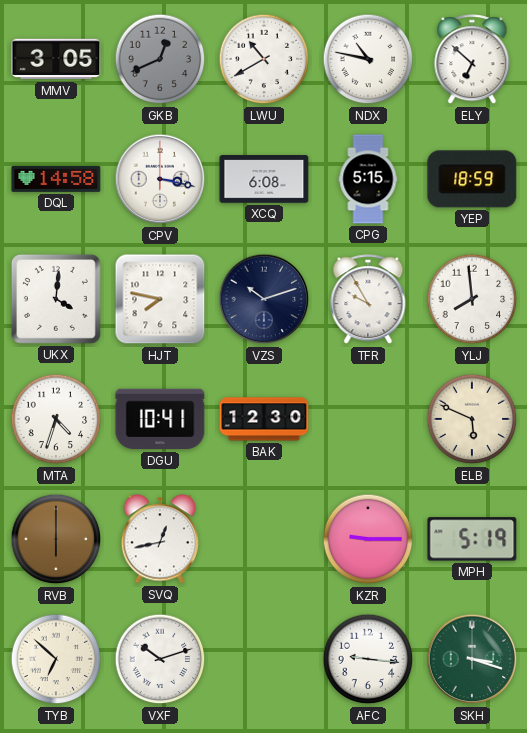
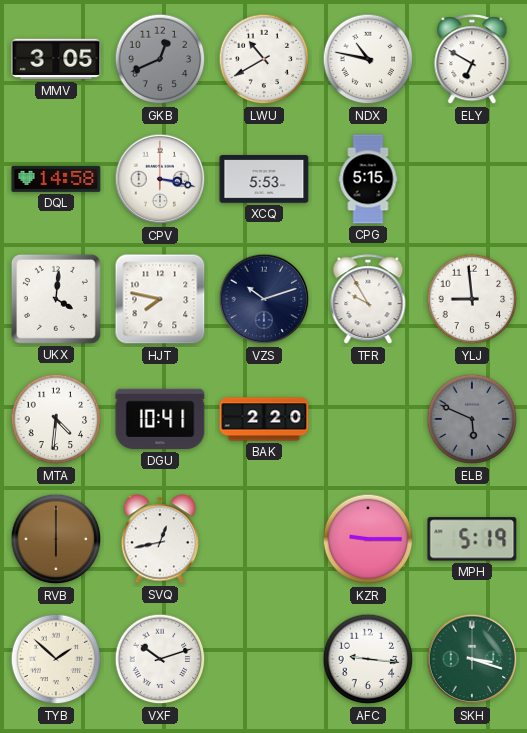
ELY: 6:52 -> 6:50
XCQ: 6:08 -> 5:53
YEP: 18:59 -> none
YLJ: 7:59 -> 8:59
MTA: 4:33 -> 4:31
BAK: 12:30 -> 2:20
ELB dial: cream -> grey
TYB: 6:52 -> 1:52
